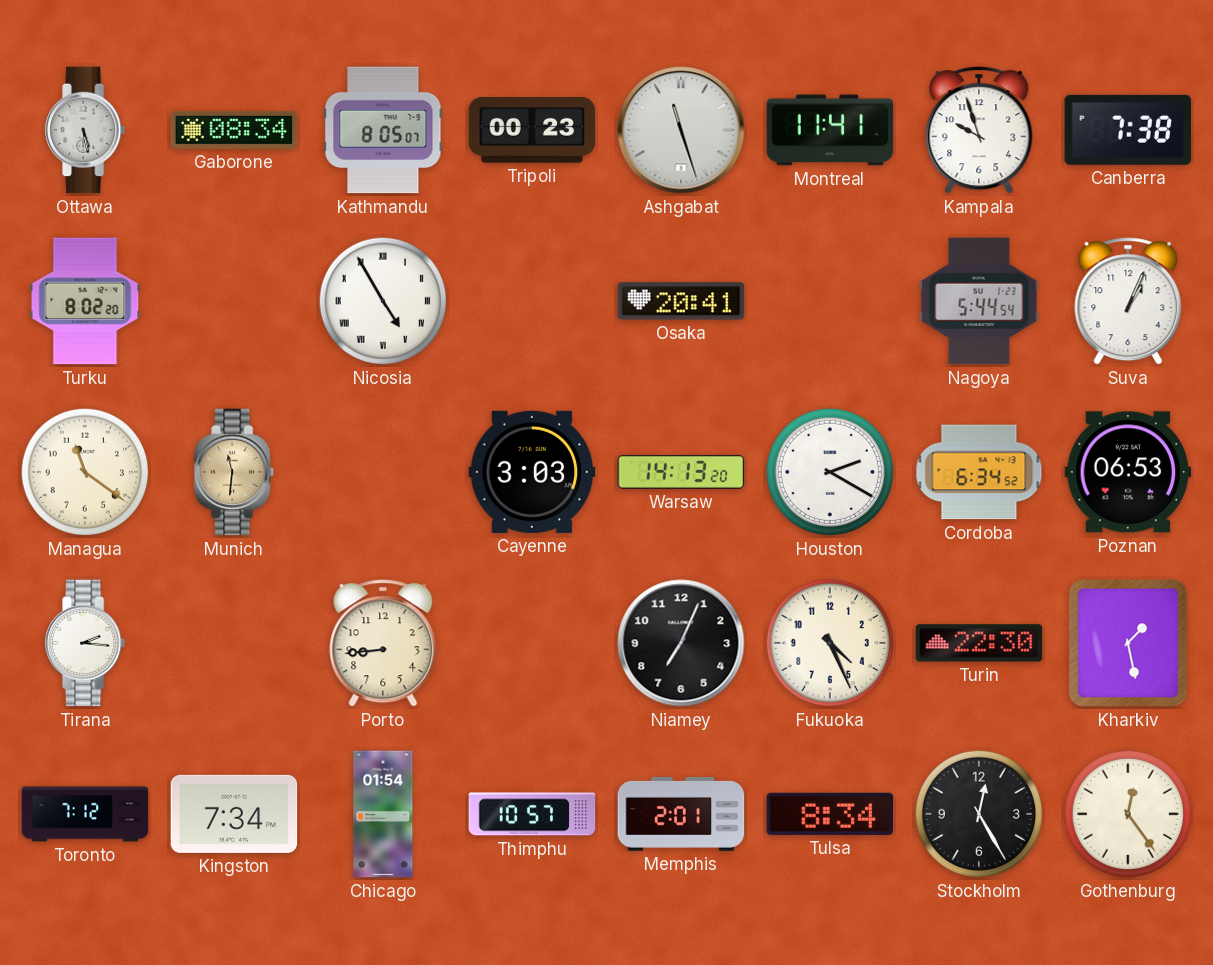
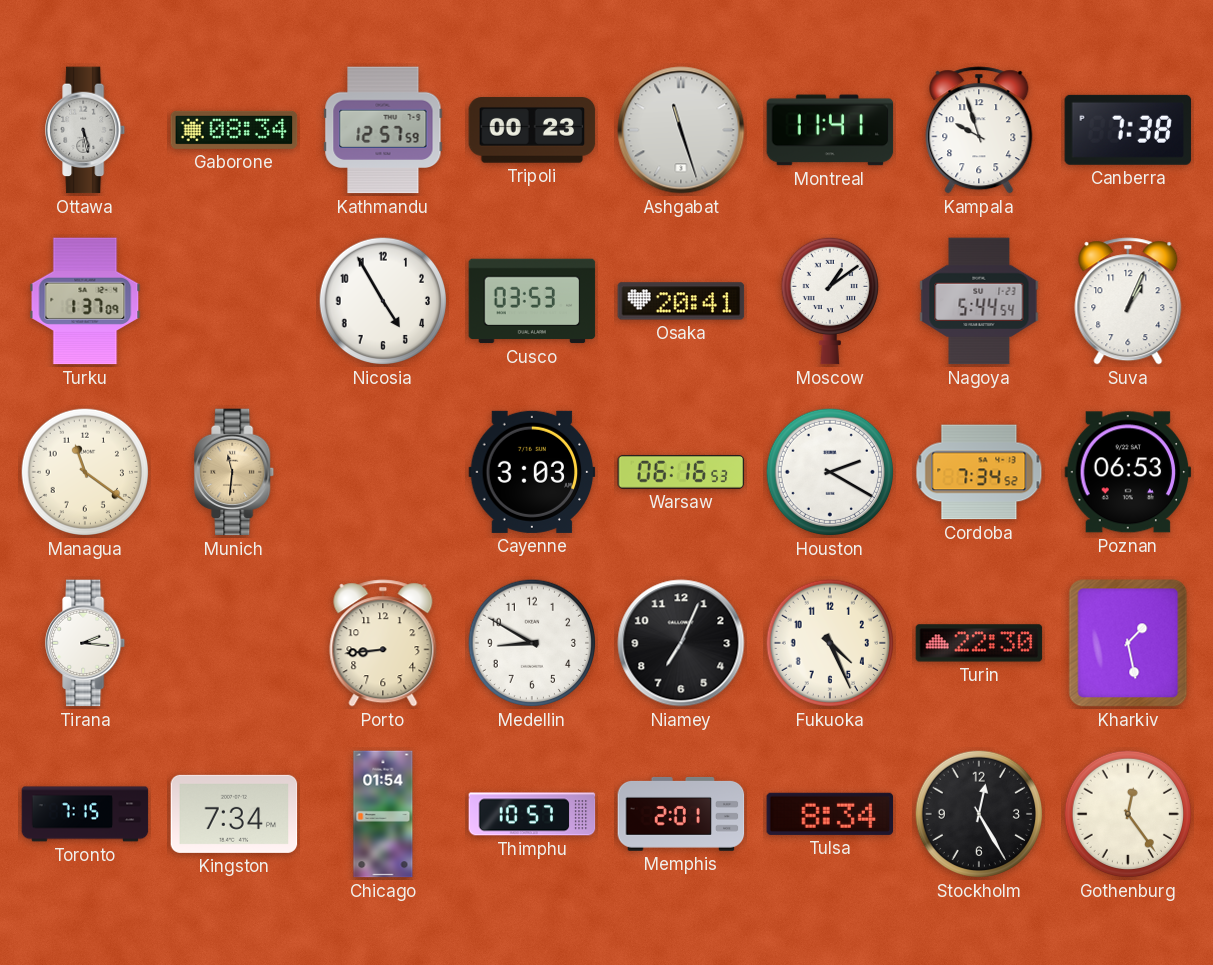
Kathmandu: 8:05 -> 12:57
Turku: 8:02 -> 1:37
Nicosia numerals: Roman -> Arabic
Cusco: none -> 03:53
Moscow: none -> 1:09
Warsaw: 14:13 -> 06:16
Cordoba: 6:34 -> 7:34
Medellin: none -> 8:50
Toronto: 7:12 -> 7:15
